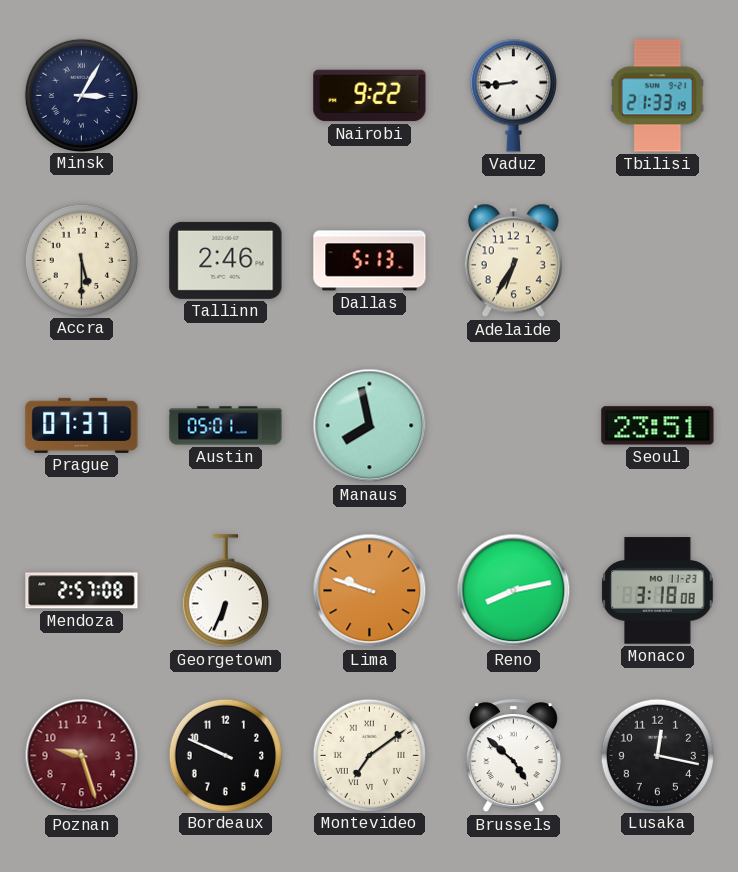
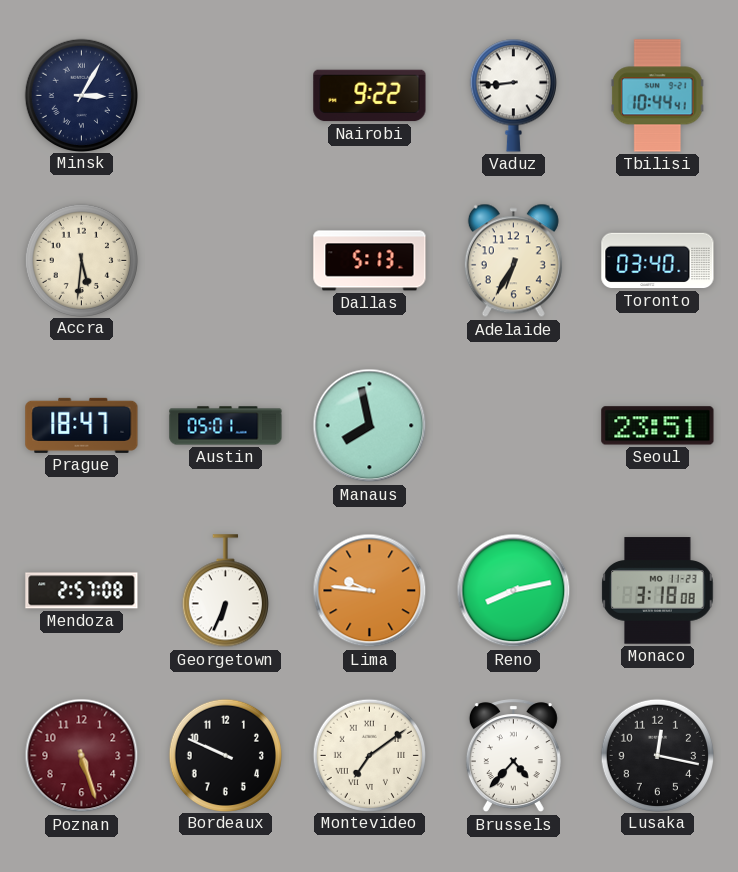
Tbilisi: 21:33 -> 10:44
Accra: 5:30 -> 5:31
Tallinn: 2:46 -> none
Toronto: none -> 03:40
Prague: 07:37 -> 18:47
Lima: 9:48 -> 9:46
Poznan: 9:27 -> 5:27
Brussels: 4:52 -> 4:37
